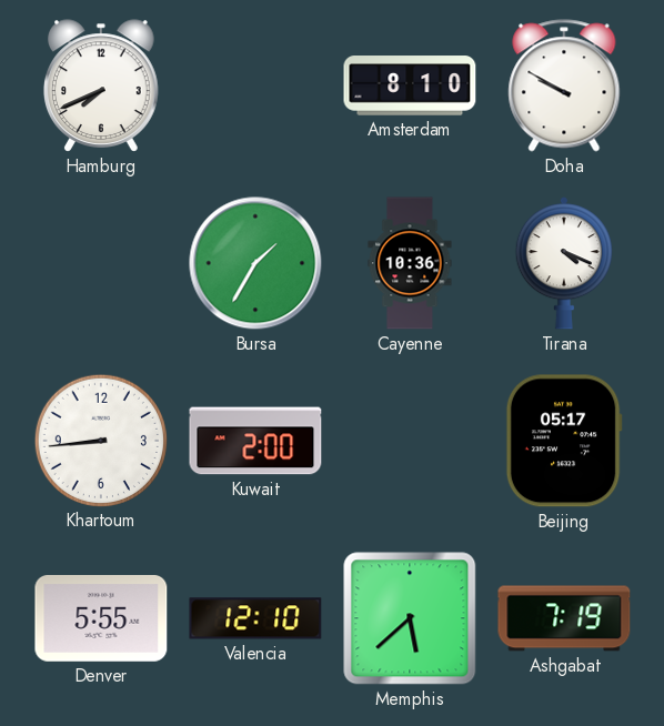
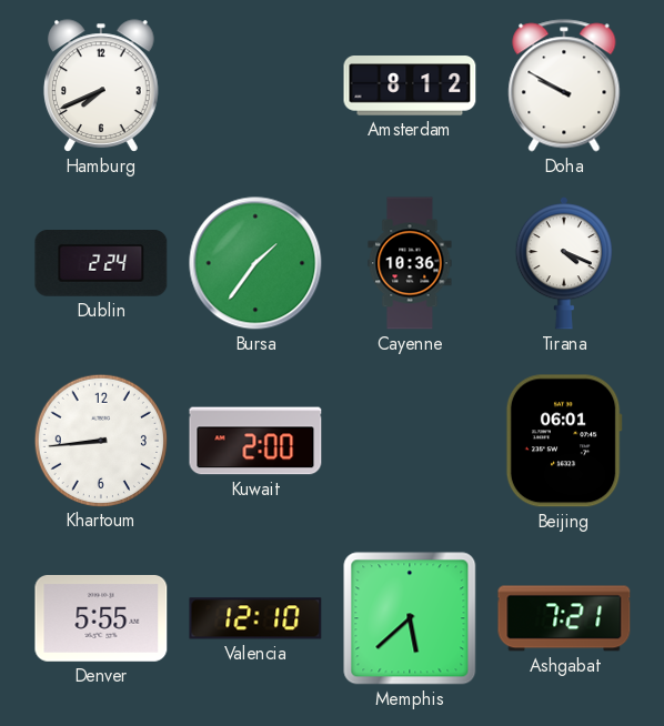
Amsterdam: 8:10 -> 8:12
Dublin: none -> 2:24
Bursa: 1:35 -> 1:36
Beijing: 05:17 -> 06:01
Ashgabat: 7:19 -> 7:21
